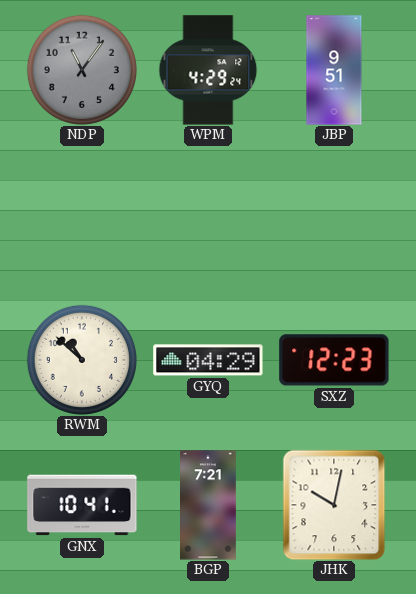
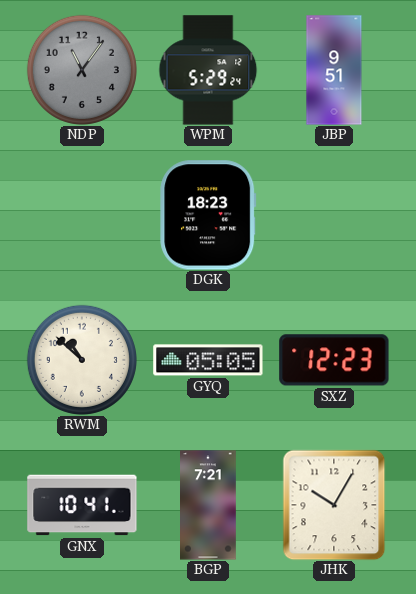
WPM: 4:29 -> 5:29
DGK: none -> 18:23
GYQ: 04:29 -> 05:05
JHK: 10:02 -> 10:05
